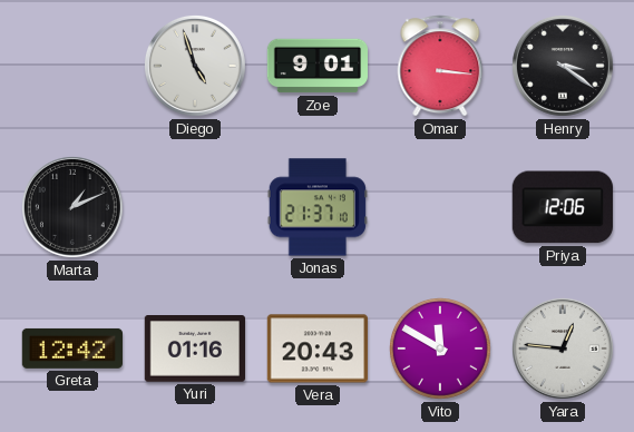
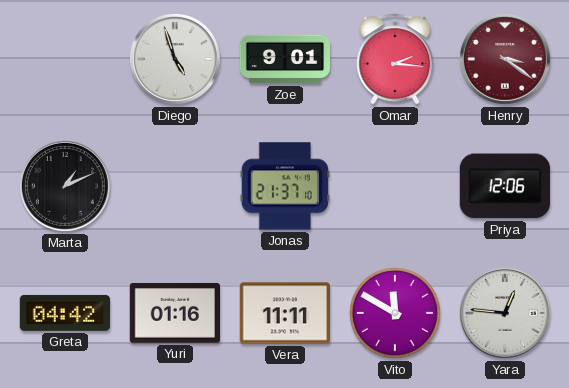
Omar: 3:16 -> 2:16
Henry dial: black -> burgundy
Greta: 12:42 -> 04:42
Vera: 20:43 -> 11:11
